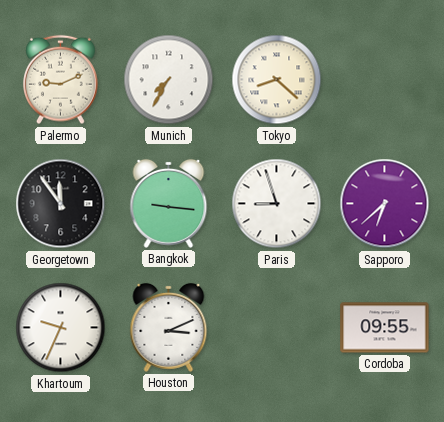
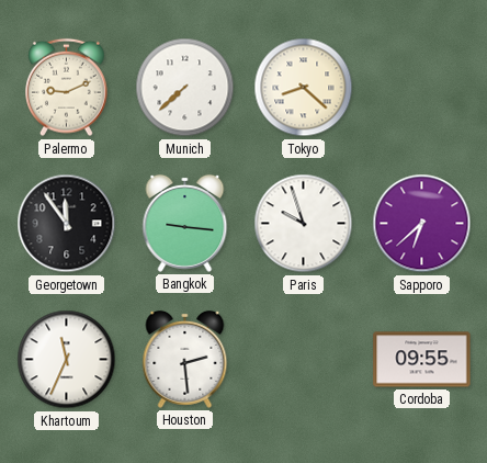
Munich: 7:35 -> 7:38
Paris: 8:57 -> 9:57
Khartoum: 9:34 -> 11:34
Houston: 3:11 -> 2:29
